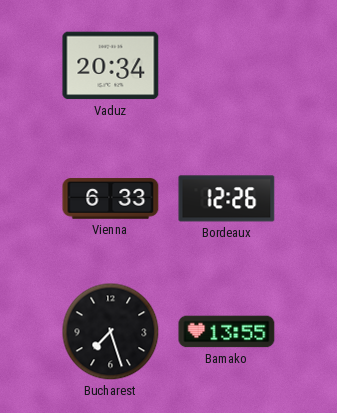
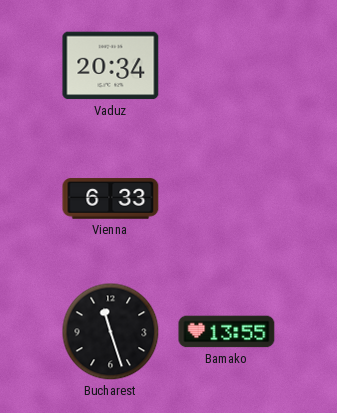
Bordeaux: 12:26 -> none
Bucharest: 7:27 -> 11:27
